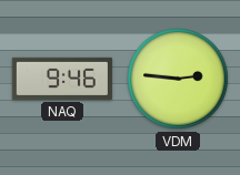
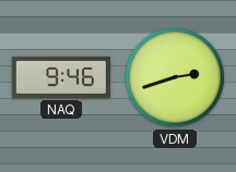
VDM: 2:46 -> 2:42
